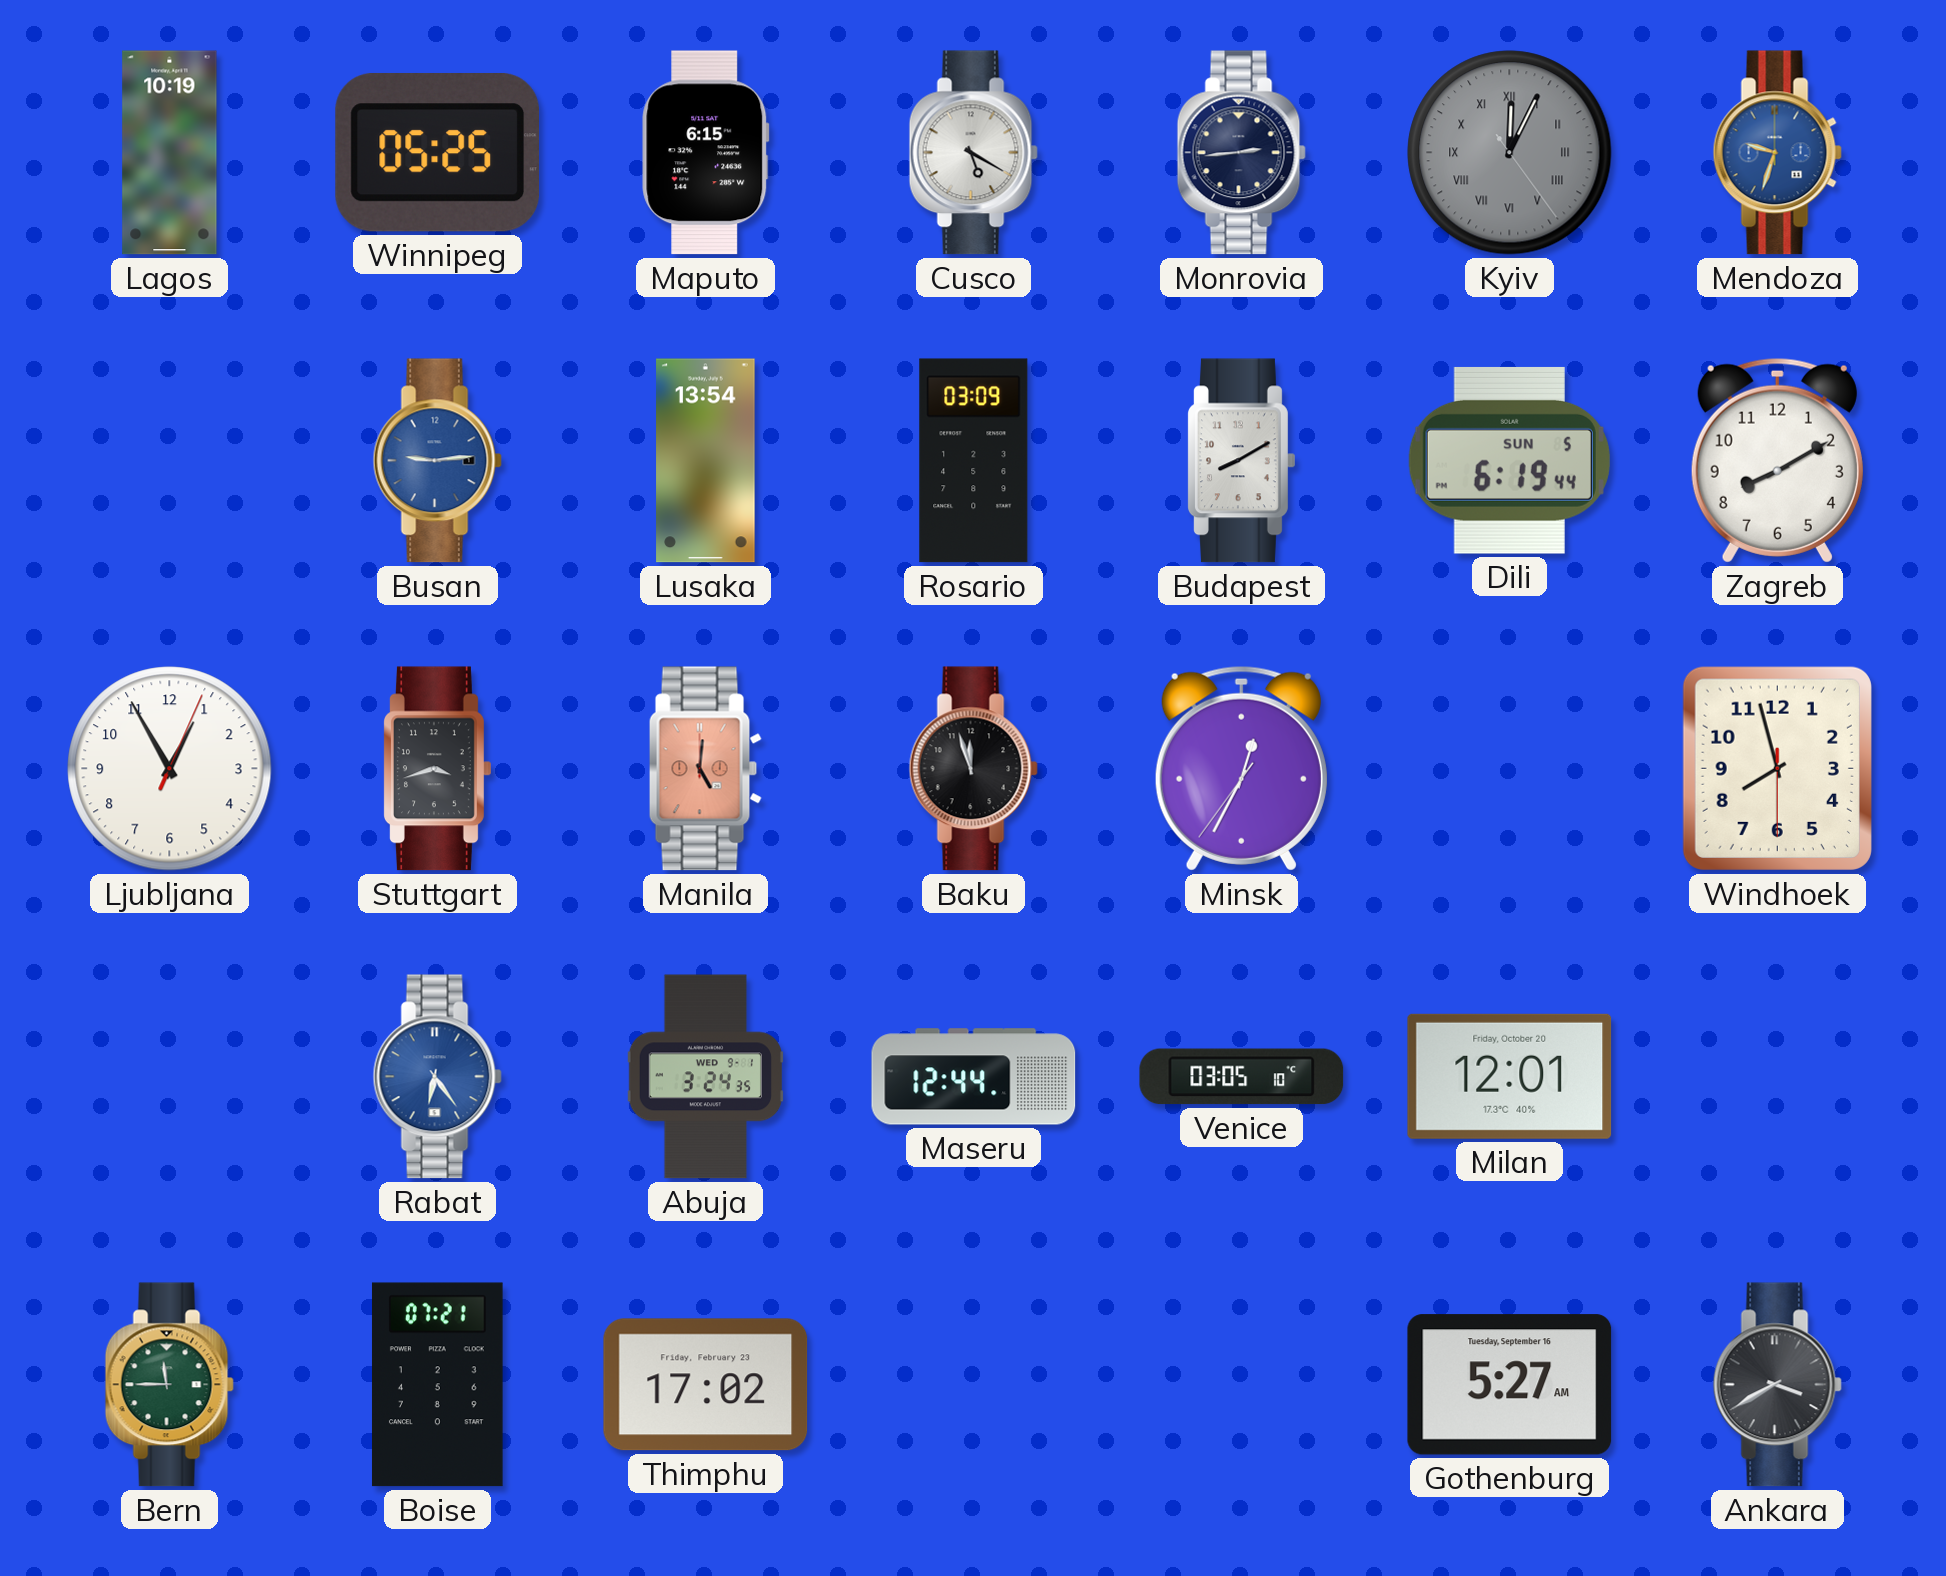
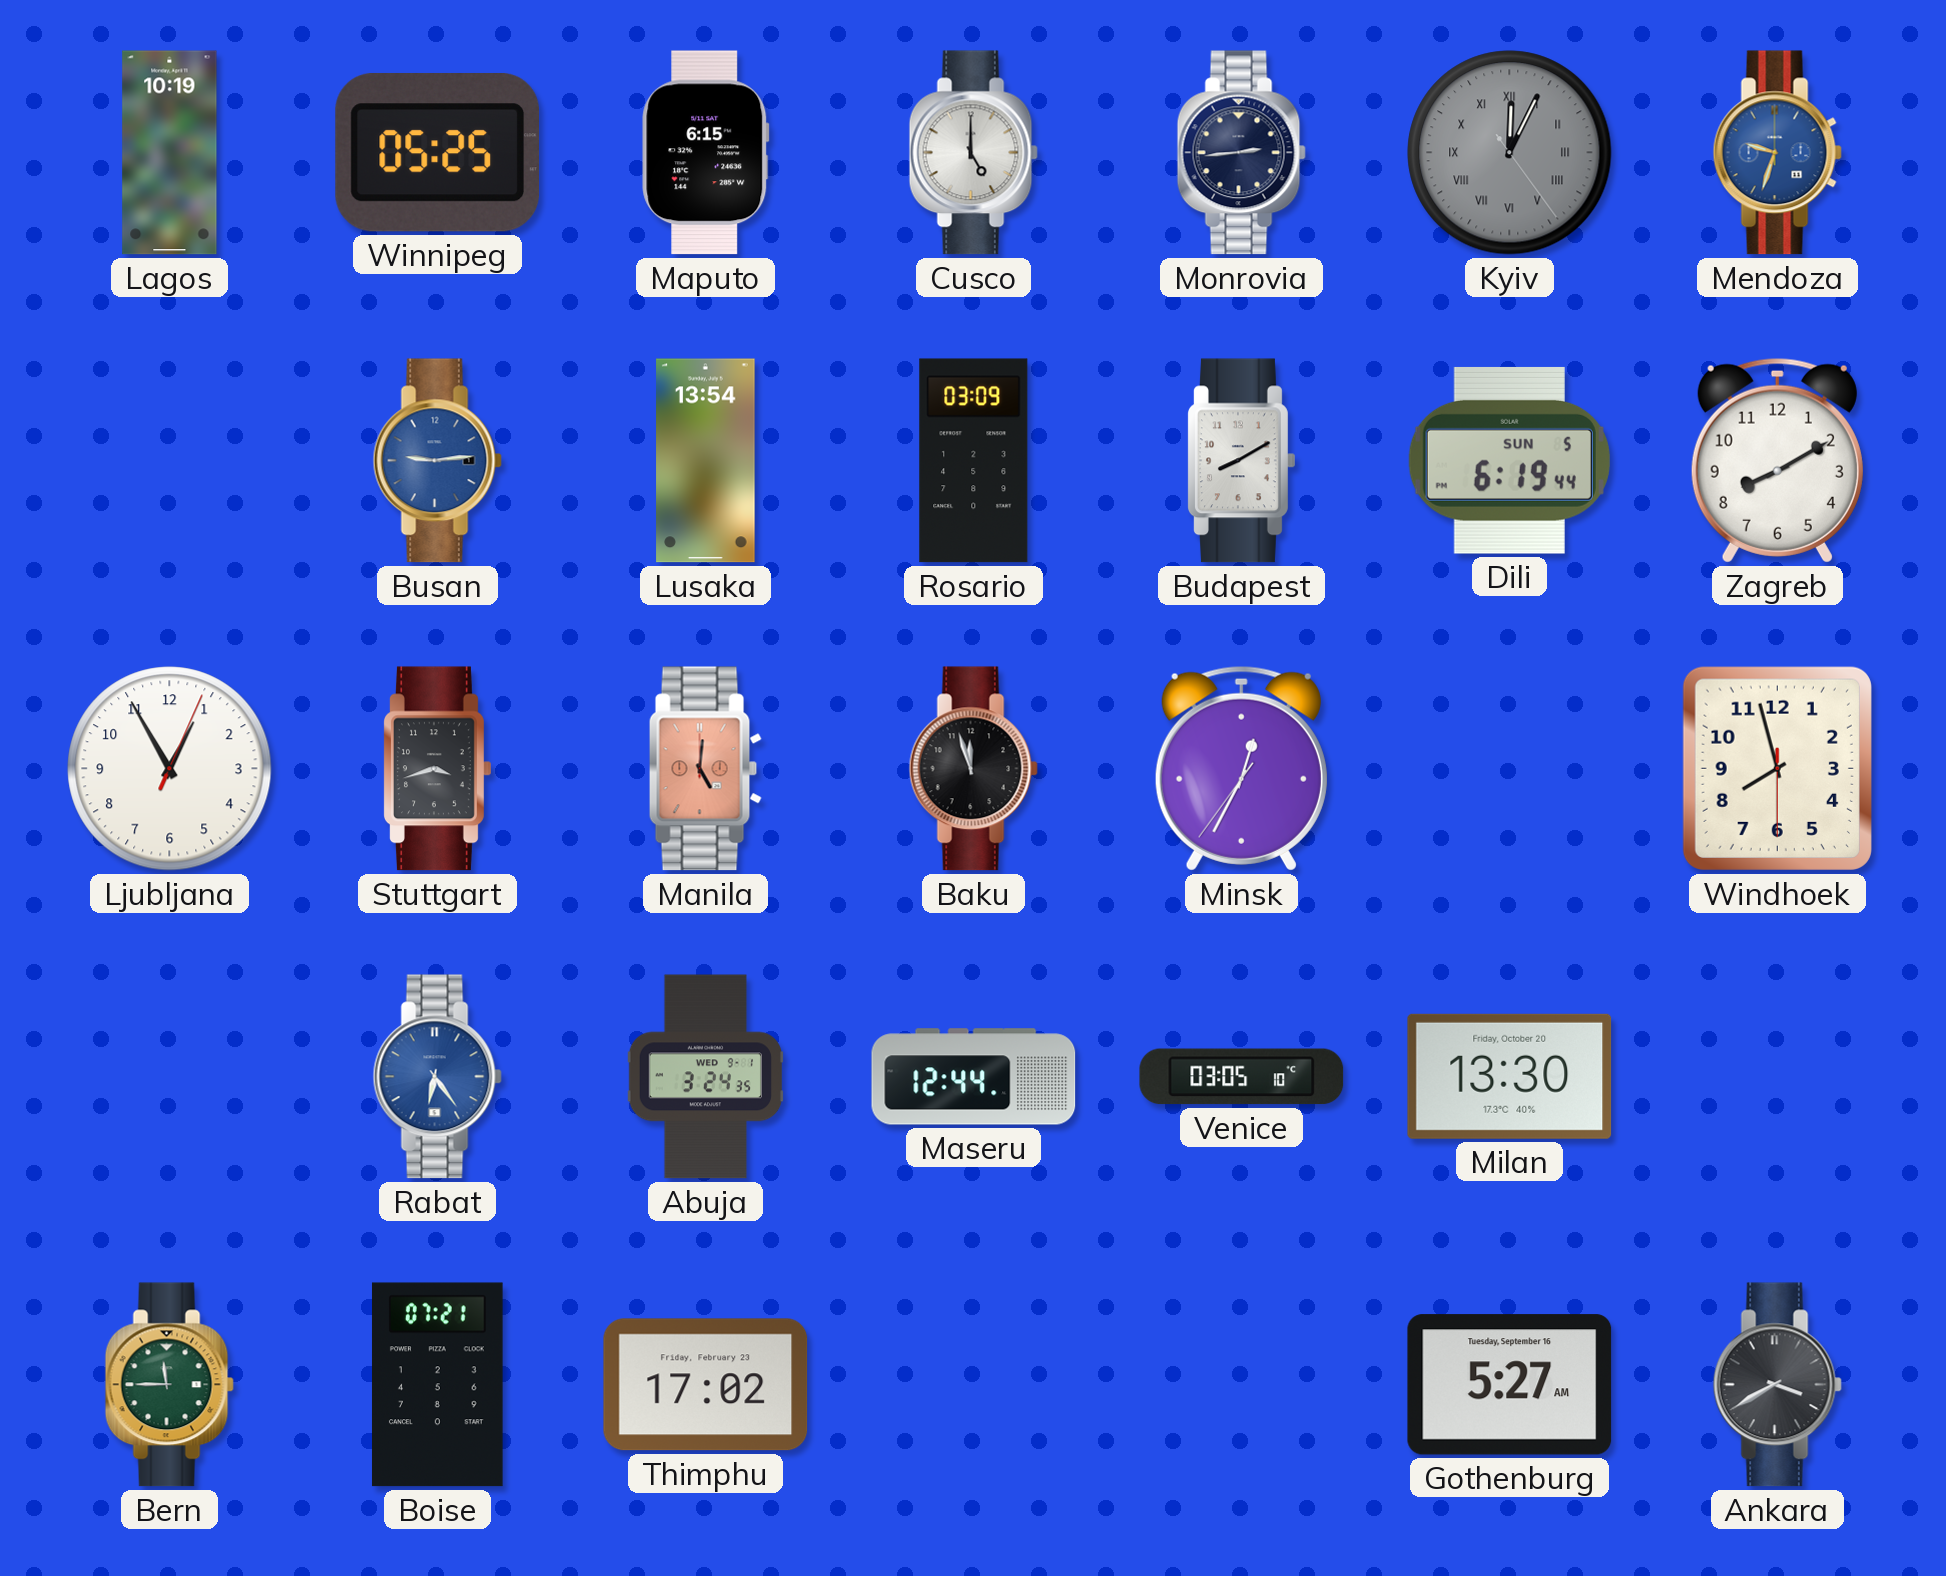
Cusco: 5:20 -> 5:00
Milan: 12:01 -> 13:30
